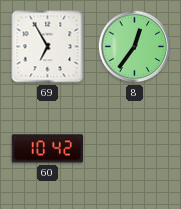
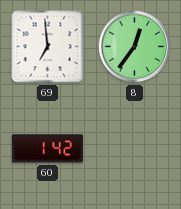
69: 6:55 -> 6:59
60: 10:42 -> 1:42
